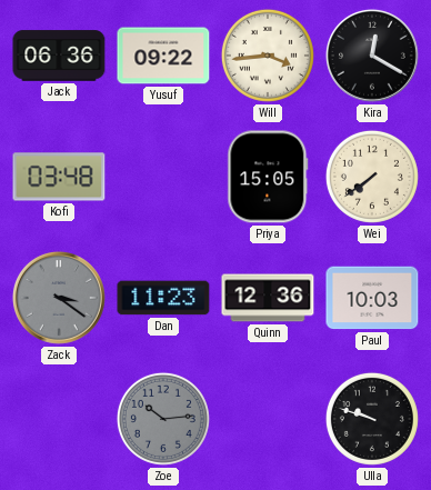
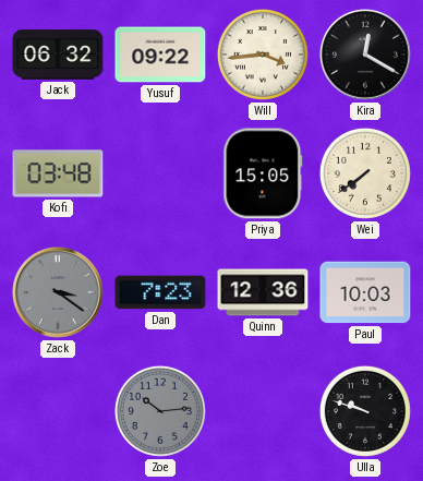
Jack: 06:36 -> 06:32
Dan: 11:23 -> 7:23
